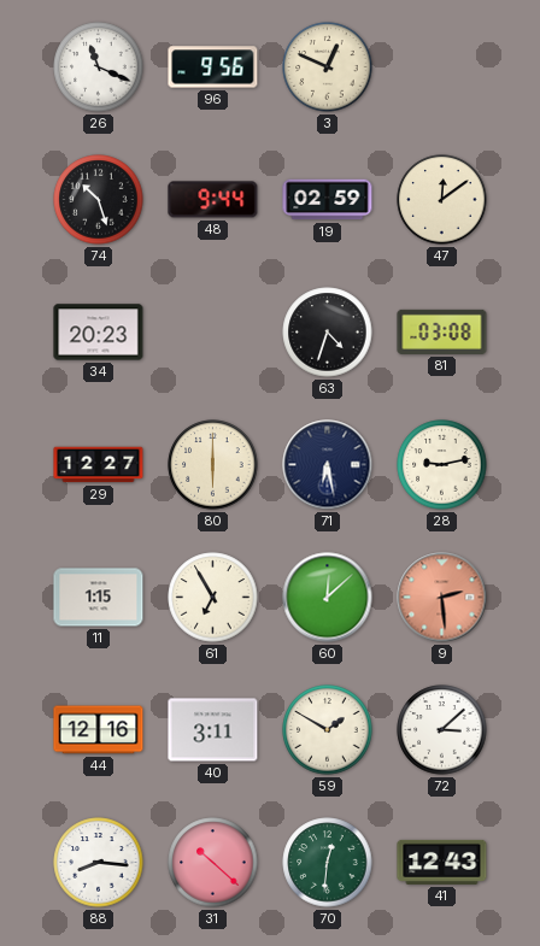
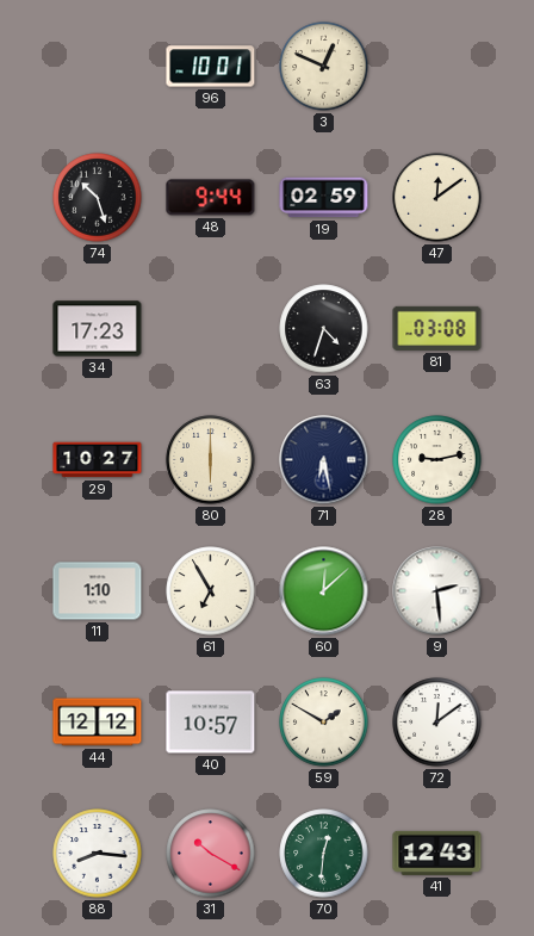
26: 11:19 -> none
96: 9:56 -> 10:01
34: 20:23 -> 17:23
29: 12:27 -> 10:27
11: 1:15 -> 1:10
9 dial: salmon -> white
44: 12:16 -> 12:12
40: 3:11 -> 10:57
72: 3:08 -> 12:09
31: 10:22 -> 10:20
